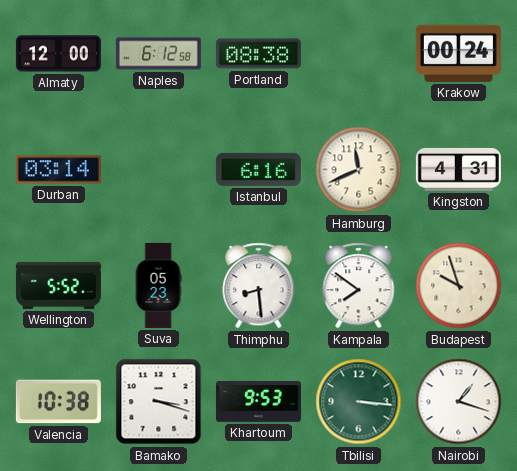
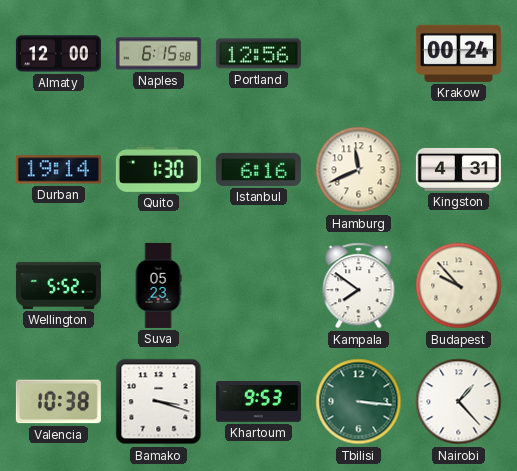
Naples: 6:12 -> 6:15
Portland: 08:38 -> 12:56
Durban: 03:14 -> 19:14
Quito: none -> 1:30
Thimphu: 8:29 -> none
Budapest: 9:57 -> 9:53
Nairobi: 1:18 -> 1:23
